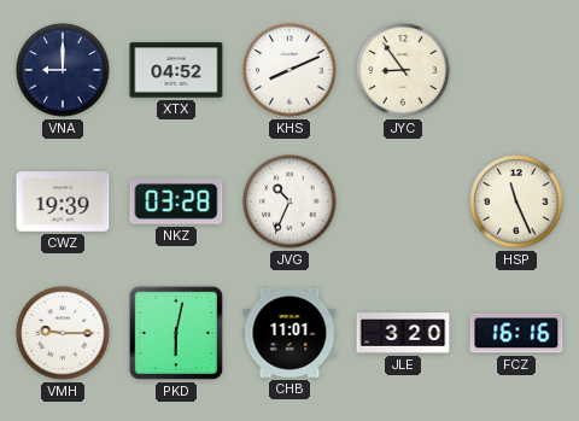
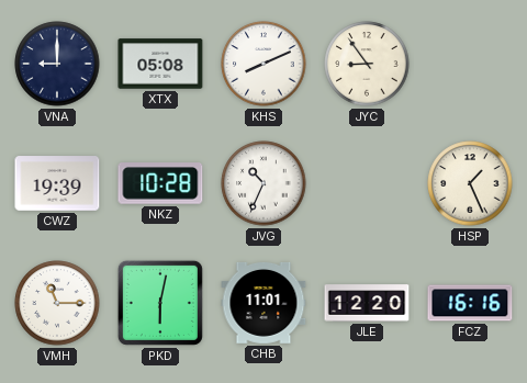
XTX: 04:52 -> 05:08
NKZ: 03:28 -> 10:28
HSP: 11:26 -> 1:26
VMH: 9:15 -> 11:15
JLE: 3:20 -> 12:20
